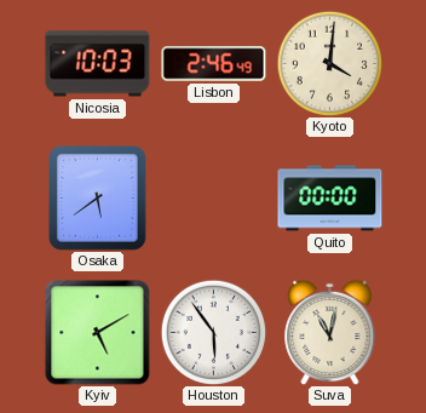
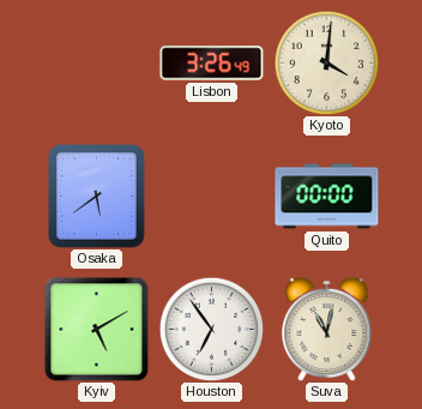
Nicosia: 10:03 -> none
Lisbon: 2:46 -> 3:26
Houston: 5:54 -> 6:54
